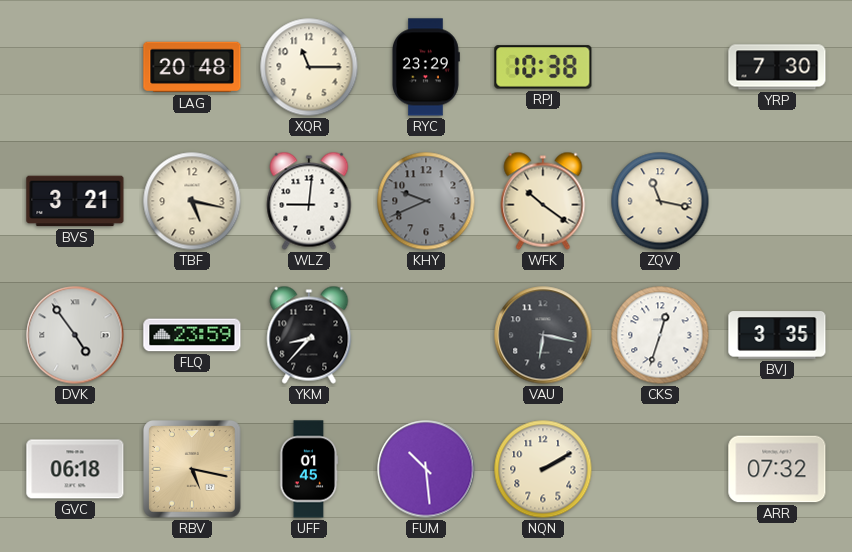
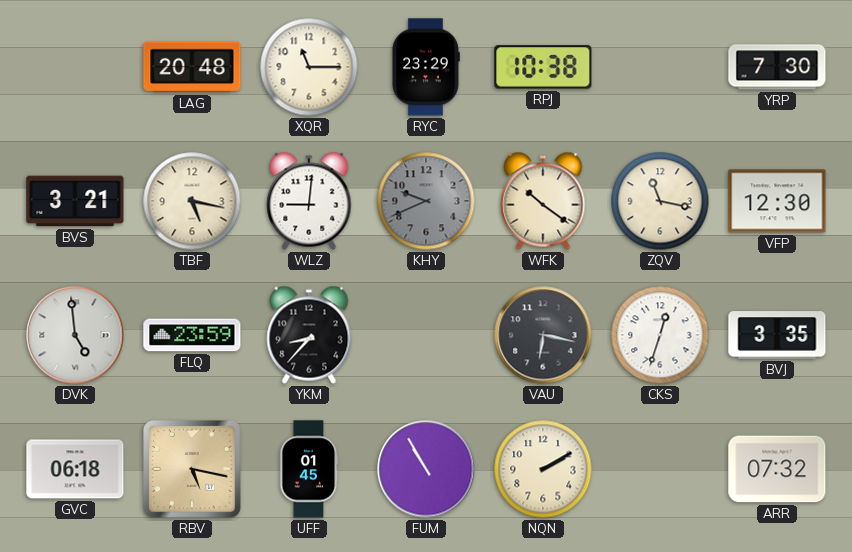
VFP: none -> 12:30
DVK: 4:54 -> 4:59
FUM: 10:29 -> 10:55
